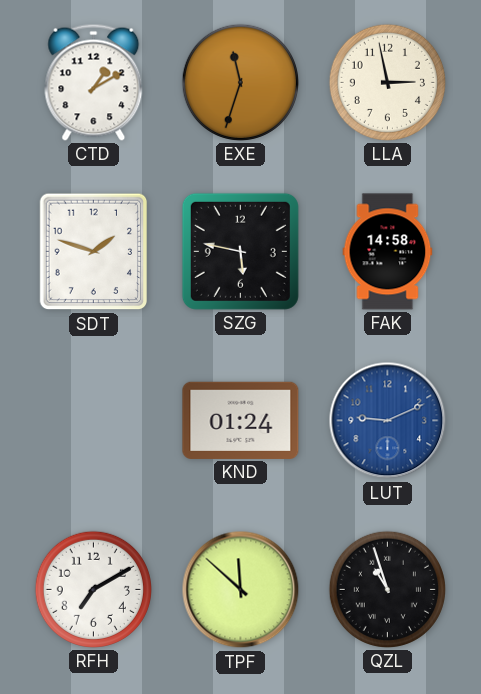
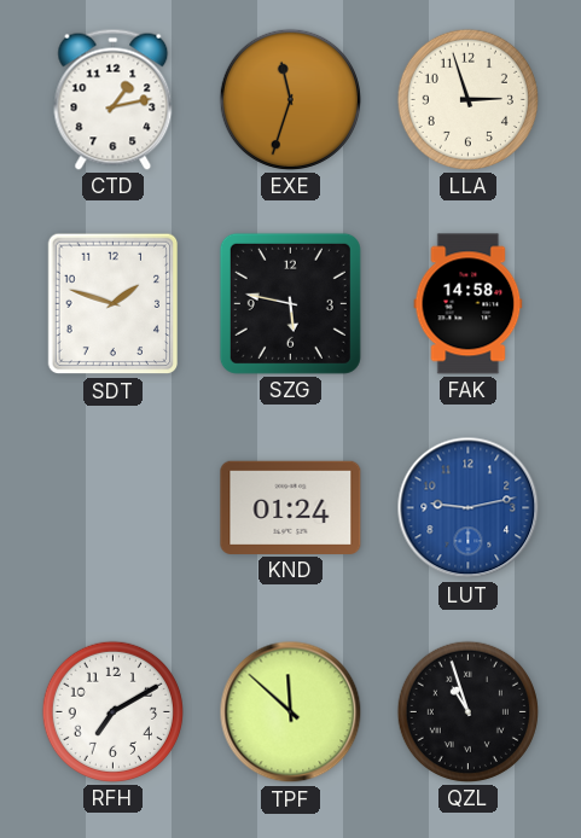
CTD: 1:10 -> 1:13
LLA: 2:58 -> 2:57
LUT: 9:11 -> 9:13
